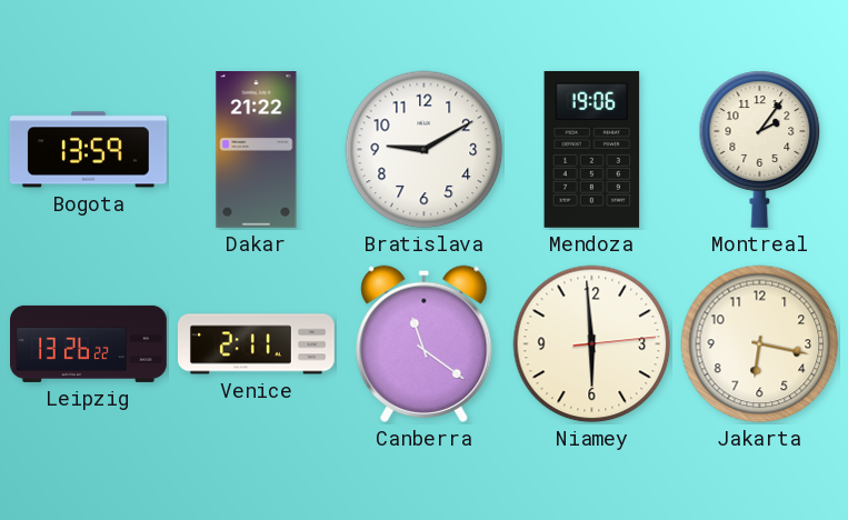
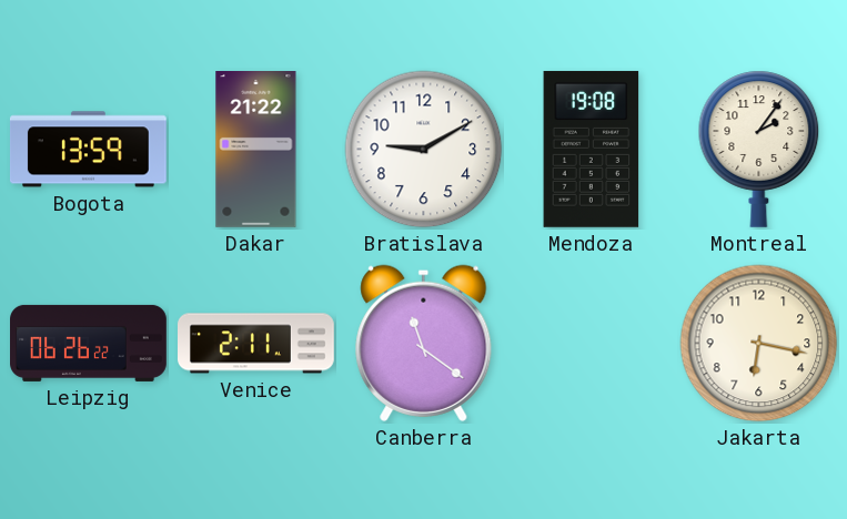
Mendoza: 19:06 -> 19:08
Leipzig: 13:26 -> 06:26
Niamey: 5:59 -> none
